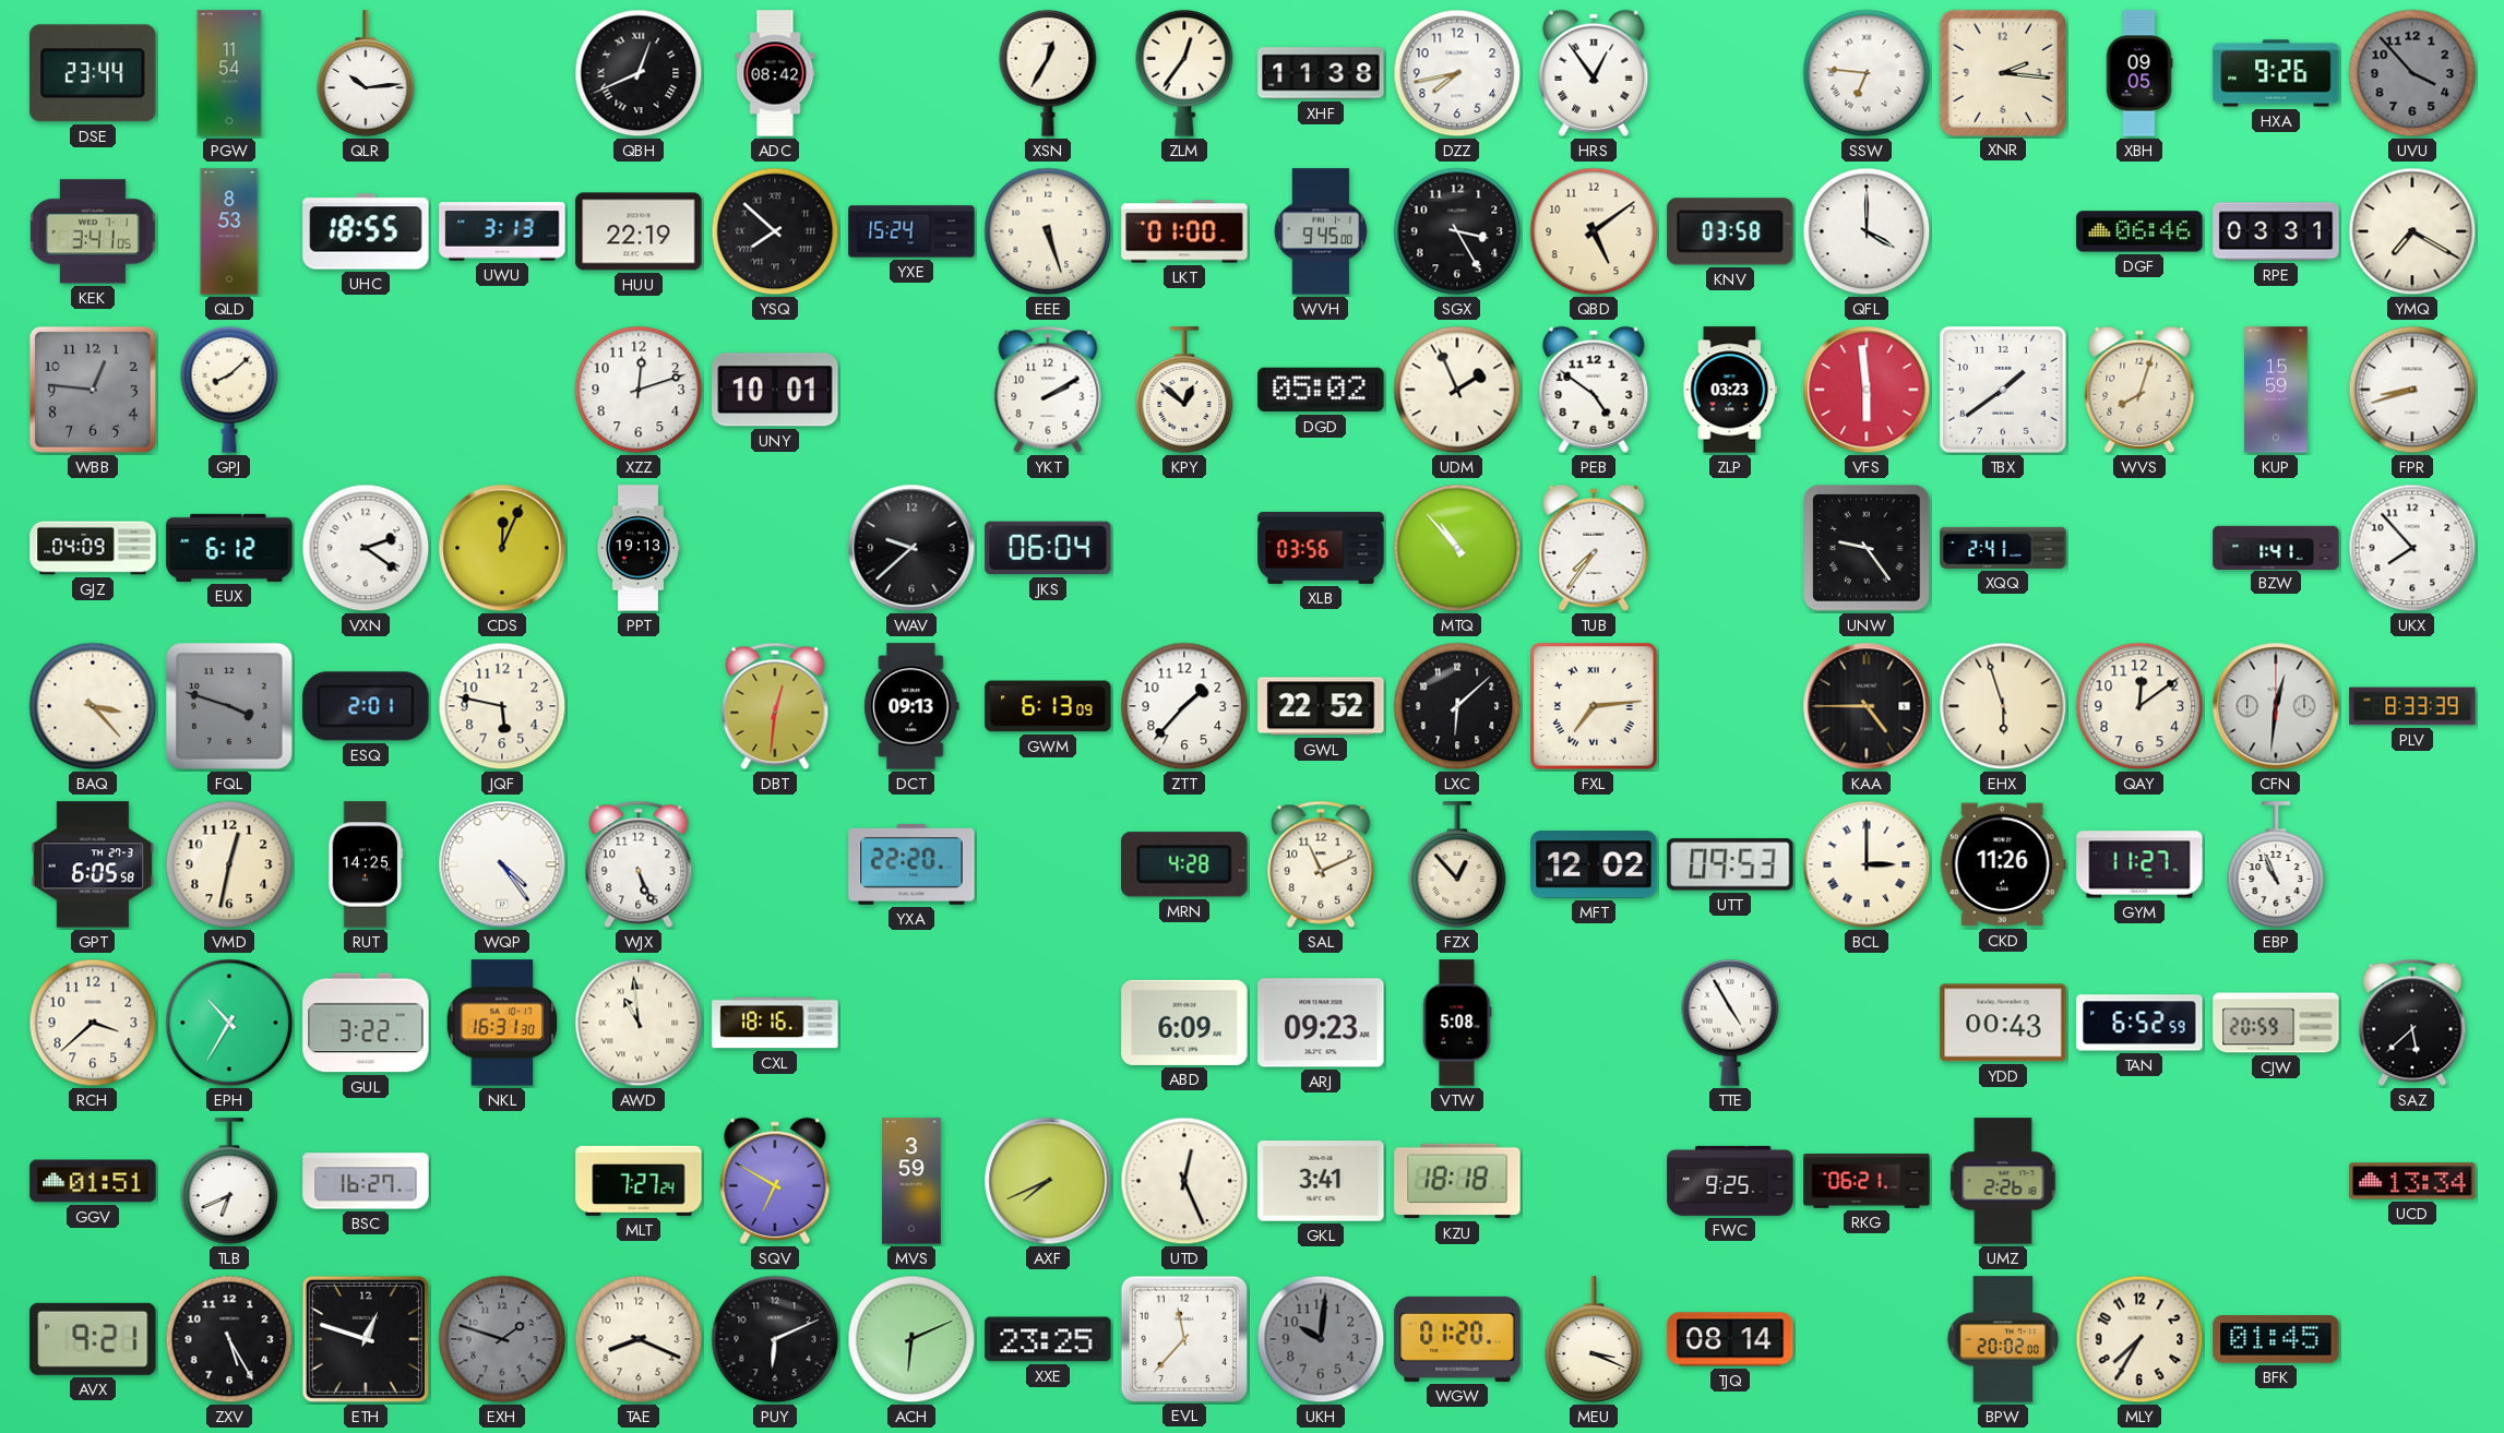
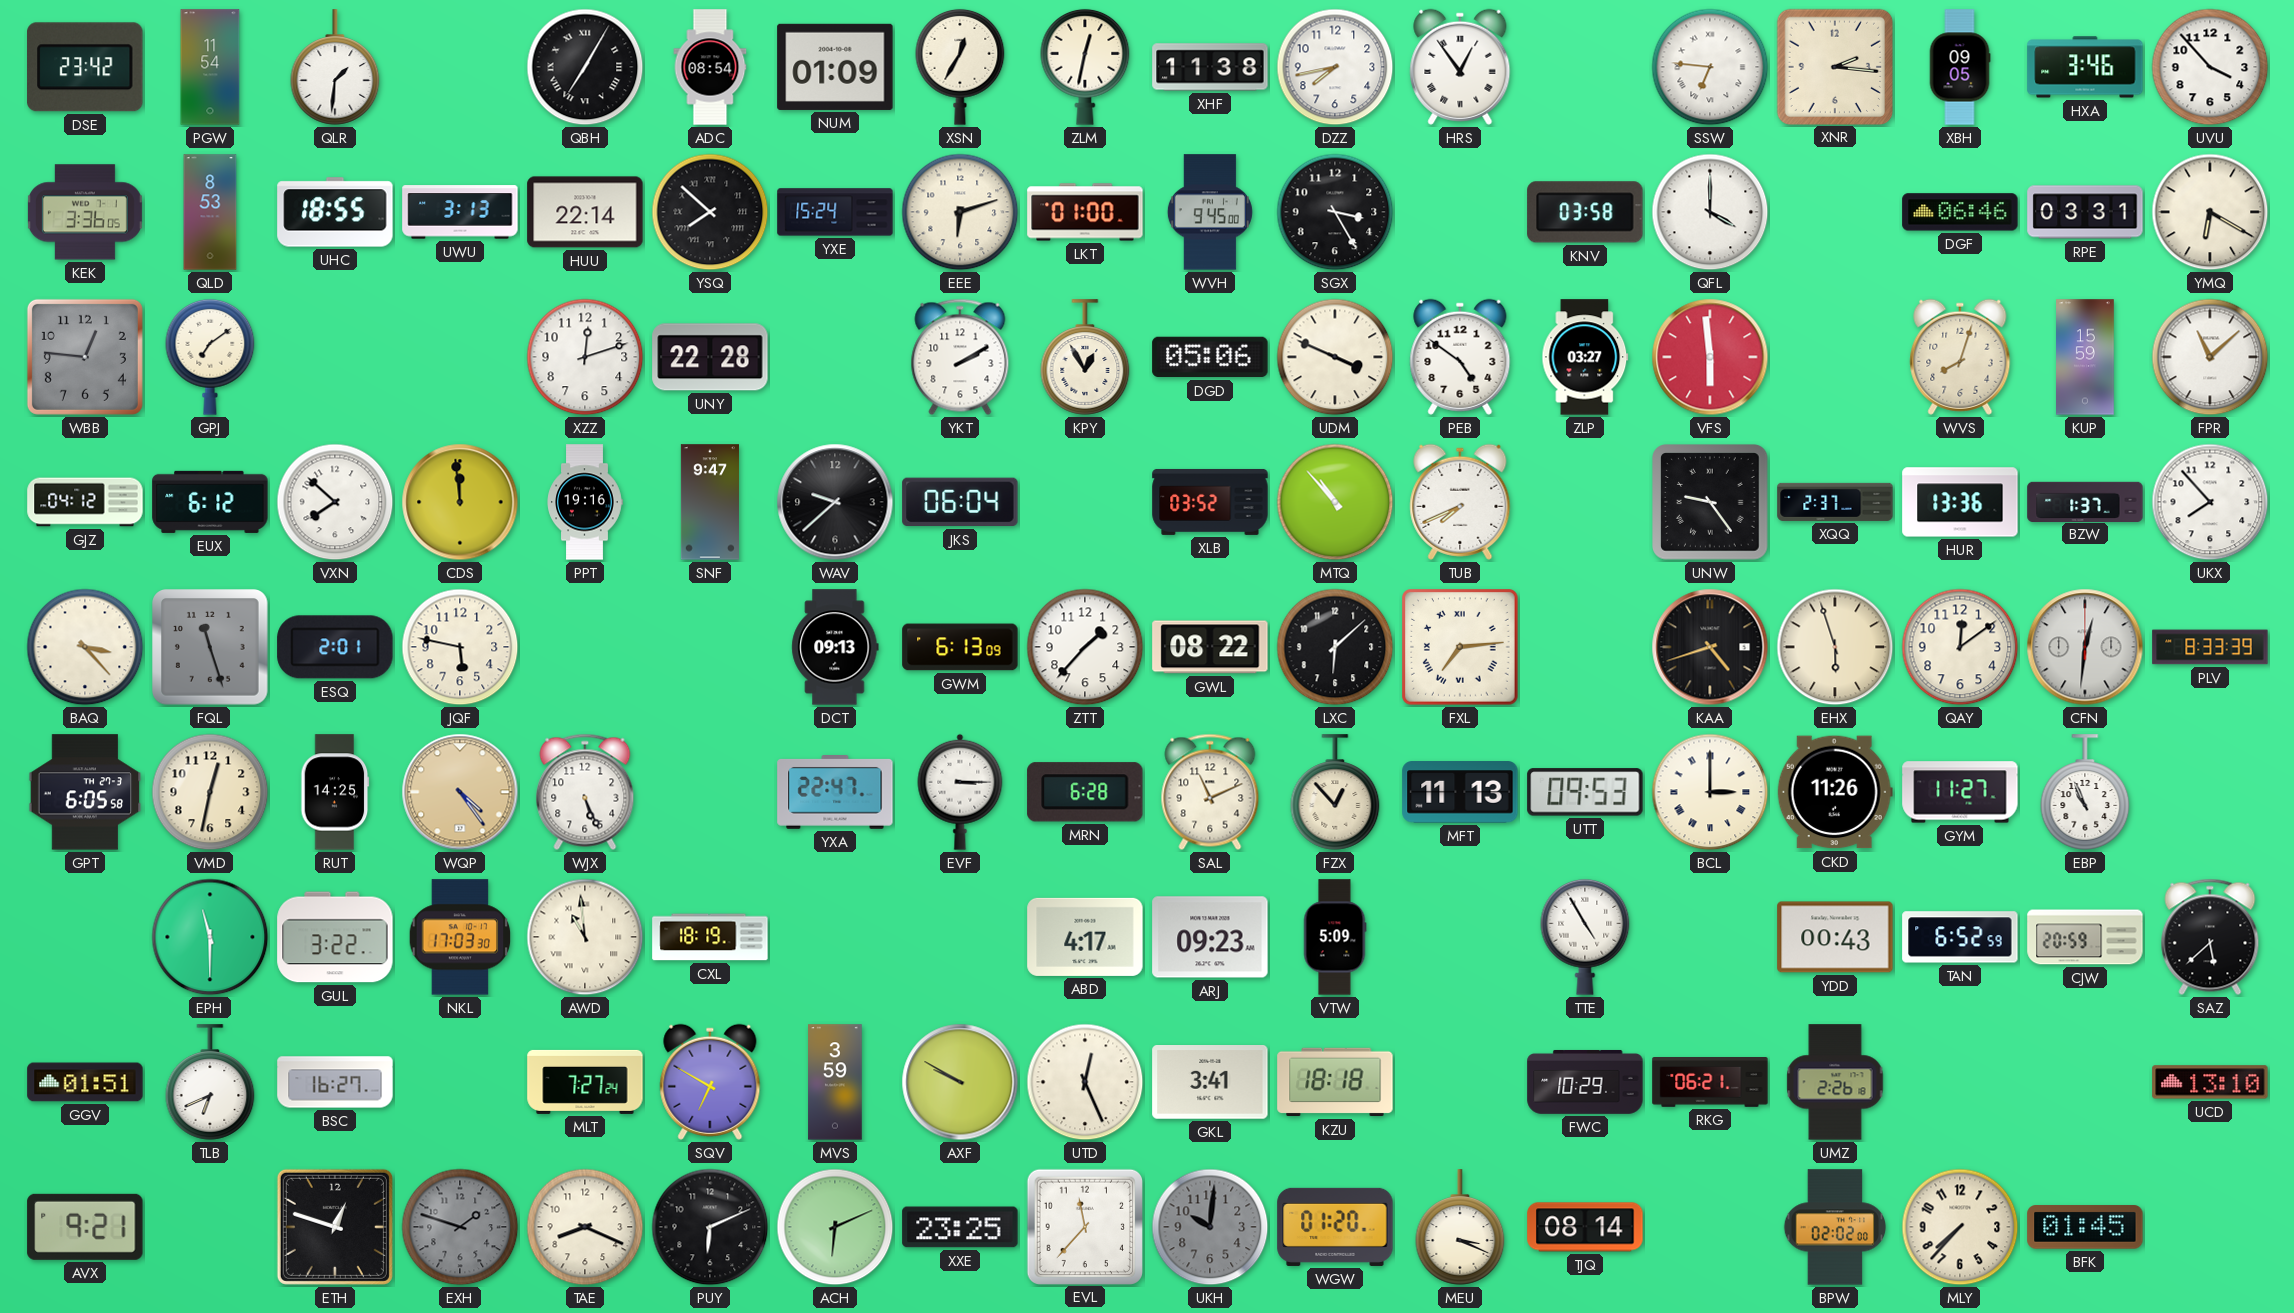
DSE: 23:44 -> 23:42
QLR: 10:14 -> 1:31
QBH: 12:41 -> 7:05
ADC: 08:42 -> 08:54
NUM: none -> 01:09
ZLM: 12:36 -> 12:32
HXA: 9:26 -> 3:46
UVU dial: grey -> white
KEK: 3:41 -> 3:36
HUU: 22:19 -> 22:14
EEE: 5:27 -> 6:12
QBD: 5:09 -> none
YMQ: 7:20 -> 6:20
GPJ: 8:08 -> 7:09
UNY: 10:01 -> 22:28
KPY: 12:52 -> 12:55
DGD: 05:02 -> 05:06
UDM: 1:56 -> 3:49
ZLP: 03:23 -> 03:27
TBX: 1:39 -> none
FPR: 8:42 -> 11:08
GJZ: 04:09 -> 04:12
VXN: 2:21 -> 7:52
CDS: 12:04 -> 11:59
PPT: 19:13 -> 19:16
SNF: none -> 9:47
XLB: 03:56 -> 03:52
TUB: 7:36 -> 7:41
XQQ: 2:41 -> 2:37
HUR: none -> 13:36
BZW: 1:41 -> 1:37
FQL: 3:48 -> 11:27
DBT: 12:31 -> none
GWL: 22:52 -> 08:22
KAA: 4:45 -> 4:42
WQP dial: white -> champagne
YXA: 22:20 -> 22:47
EVF: none -> 3:15
MRN: 4:28 -> 6:28
MFT: 12:02 -> 11:13
RCH: 3:38 -> none
EPH: 10:35 -> 11:30
NKL: 16:31 -> 17:03
CXL: 18:16 -> 18:19
ABD: 6:09 -> 4:17
VTW: 5:08 -> 5:09
AXF: 7:41 -> 9:50
FWC: 9:25 -> 10:29
UCD: 13:34 -> 13:10
ZXV: 5:25 -> none
BPW: 20:02 -> 02:02
MLY: 7:35 -> 7:37
